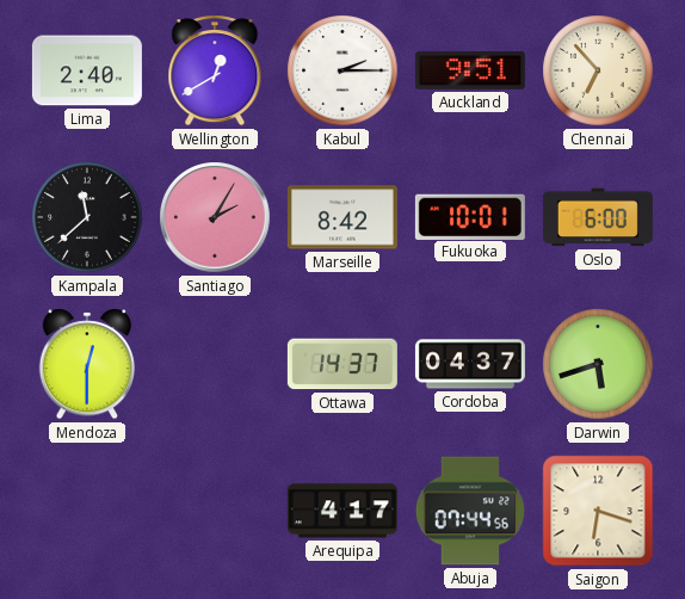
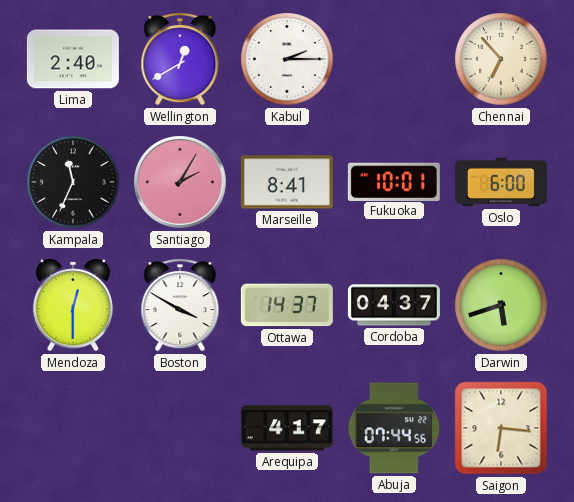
Auckland: 9:51 -> none
Kampala: 11:38 -> 11:34
Marseille: 8:42 -> 8:41
Boston: none -> 3:50
Saigon: 6:18 -> 6:16
